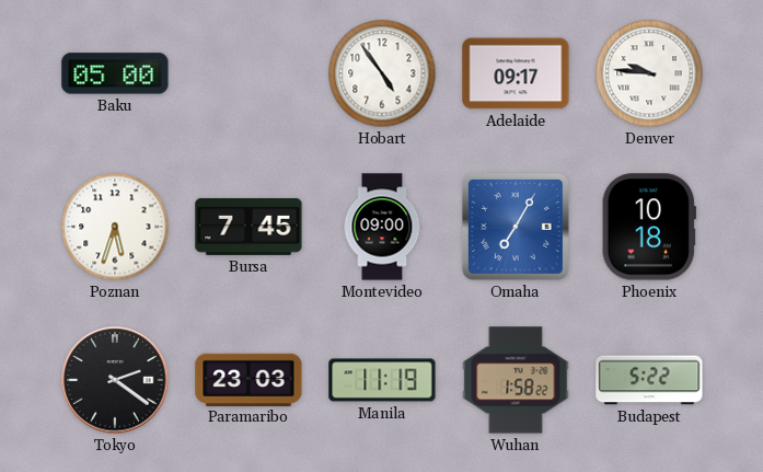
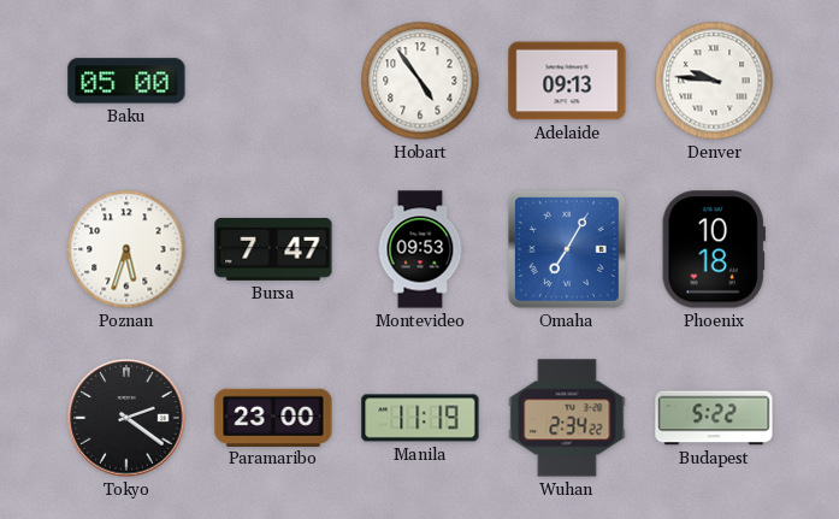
Adelaide: 09:17 -> 09:13
Bursa: 7:45 -> 7:47
Montevideo: 09:00 -> 09:53
Paramaribo: 23:03 -> 23:00
Wuhan: 1:58 -> 2:34
